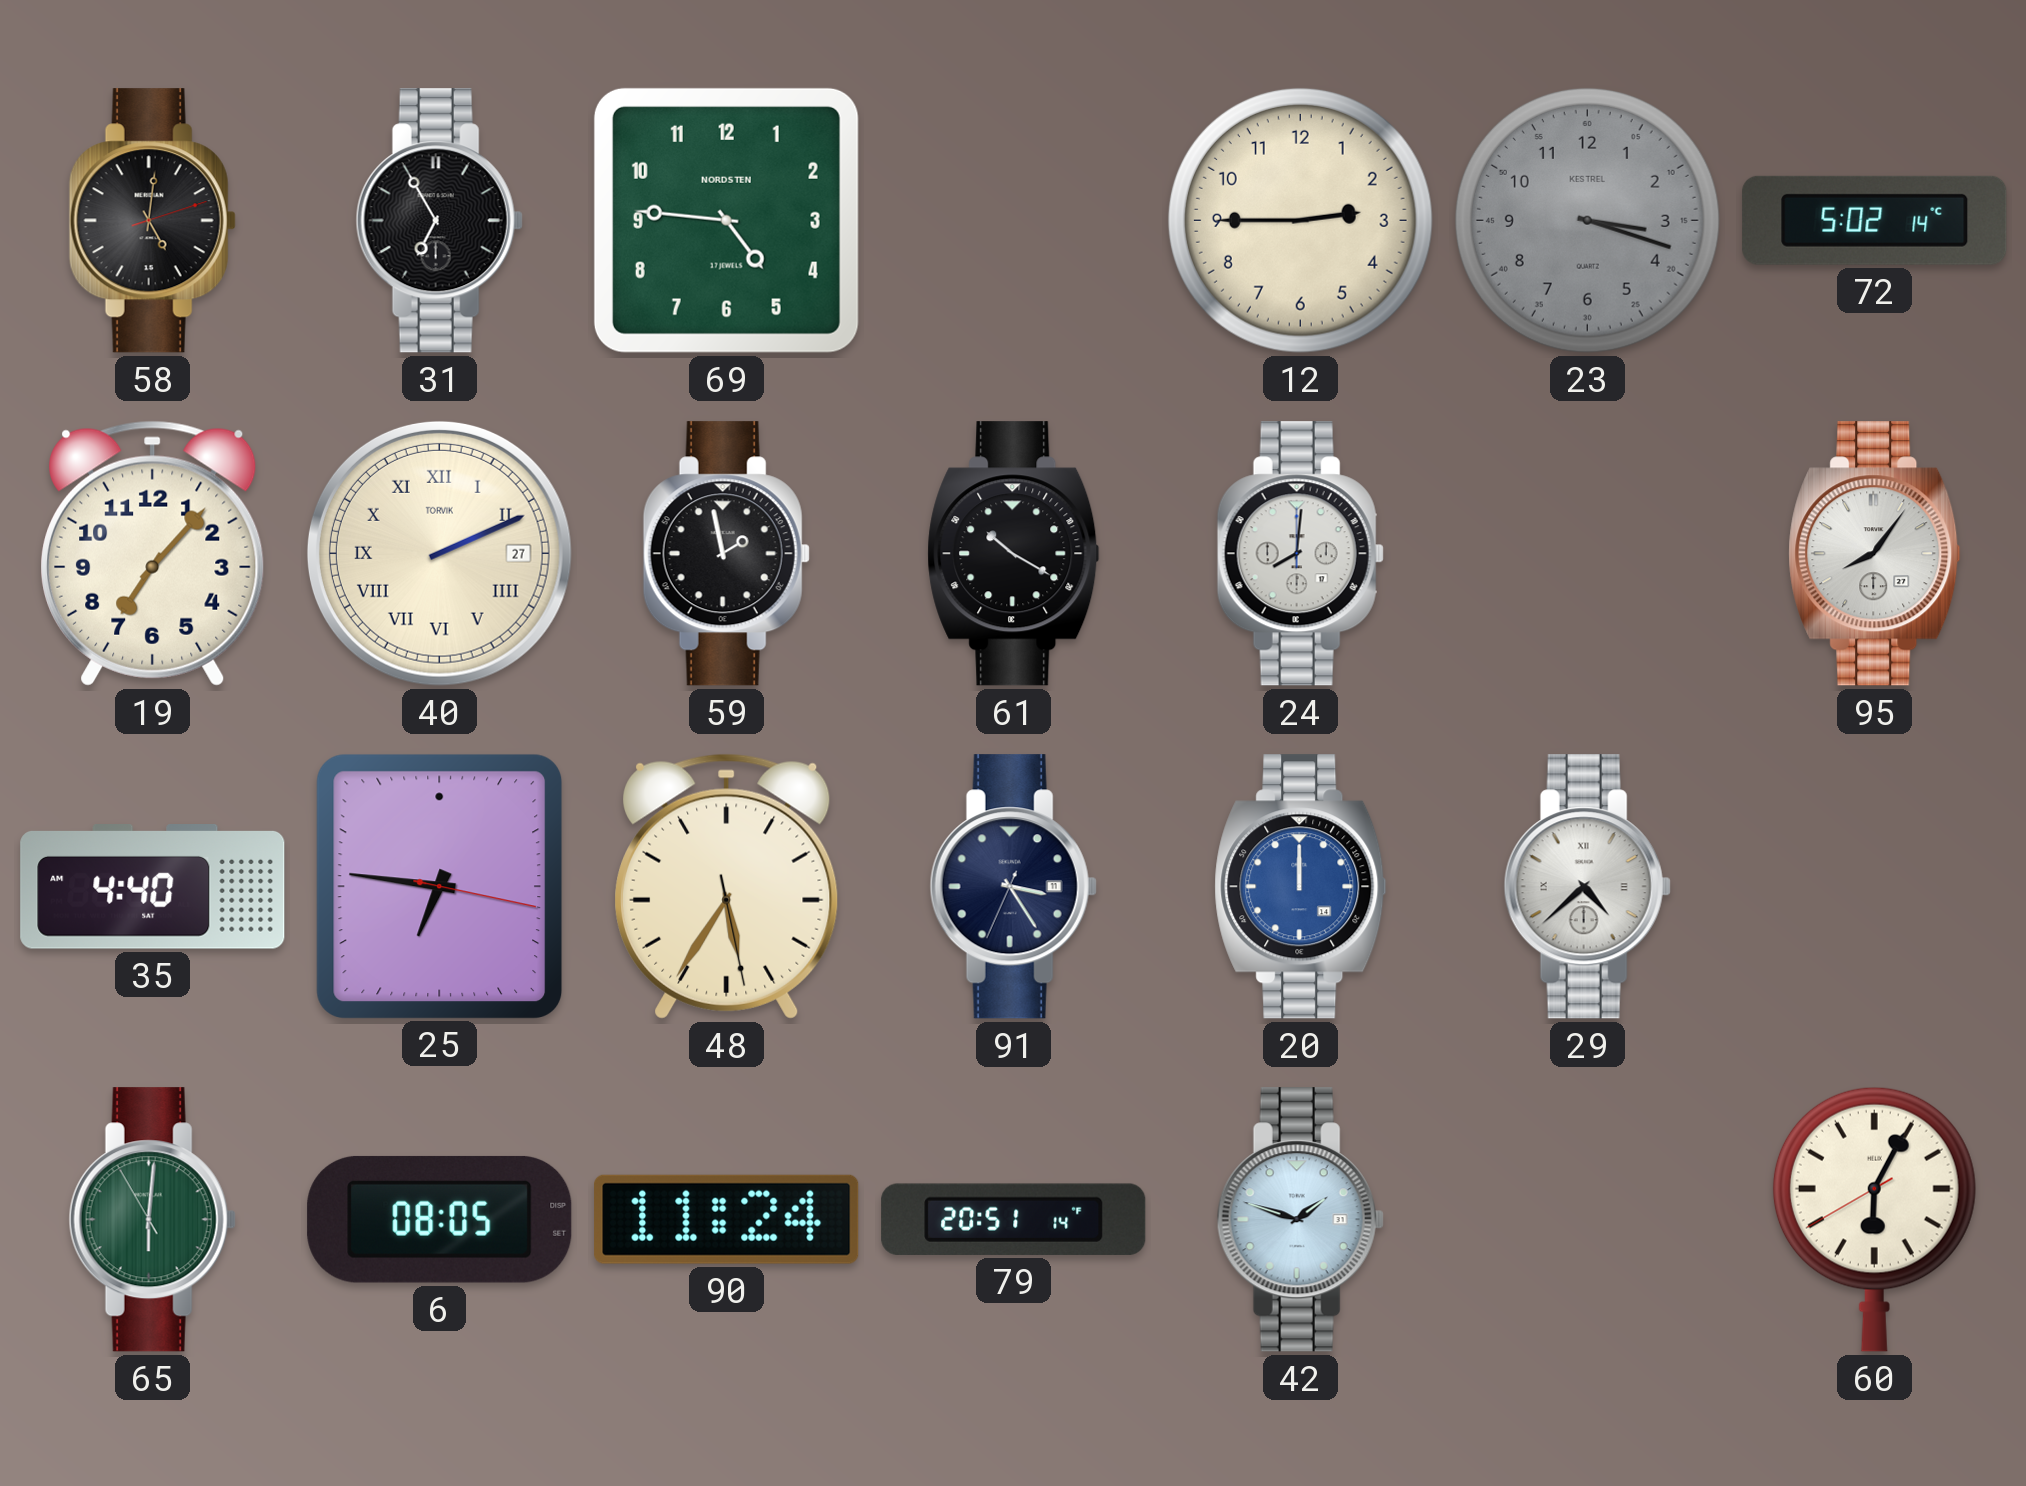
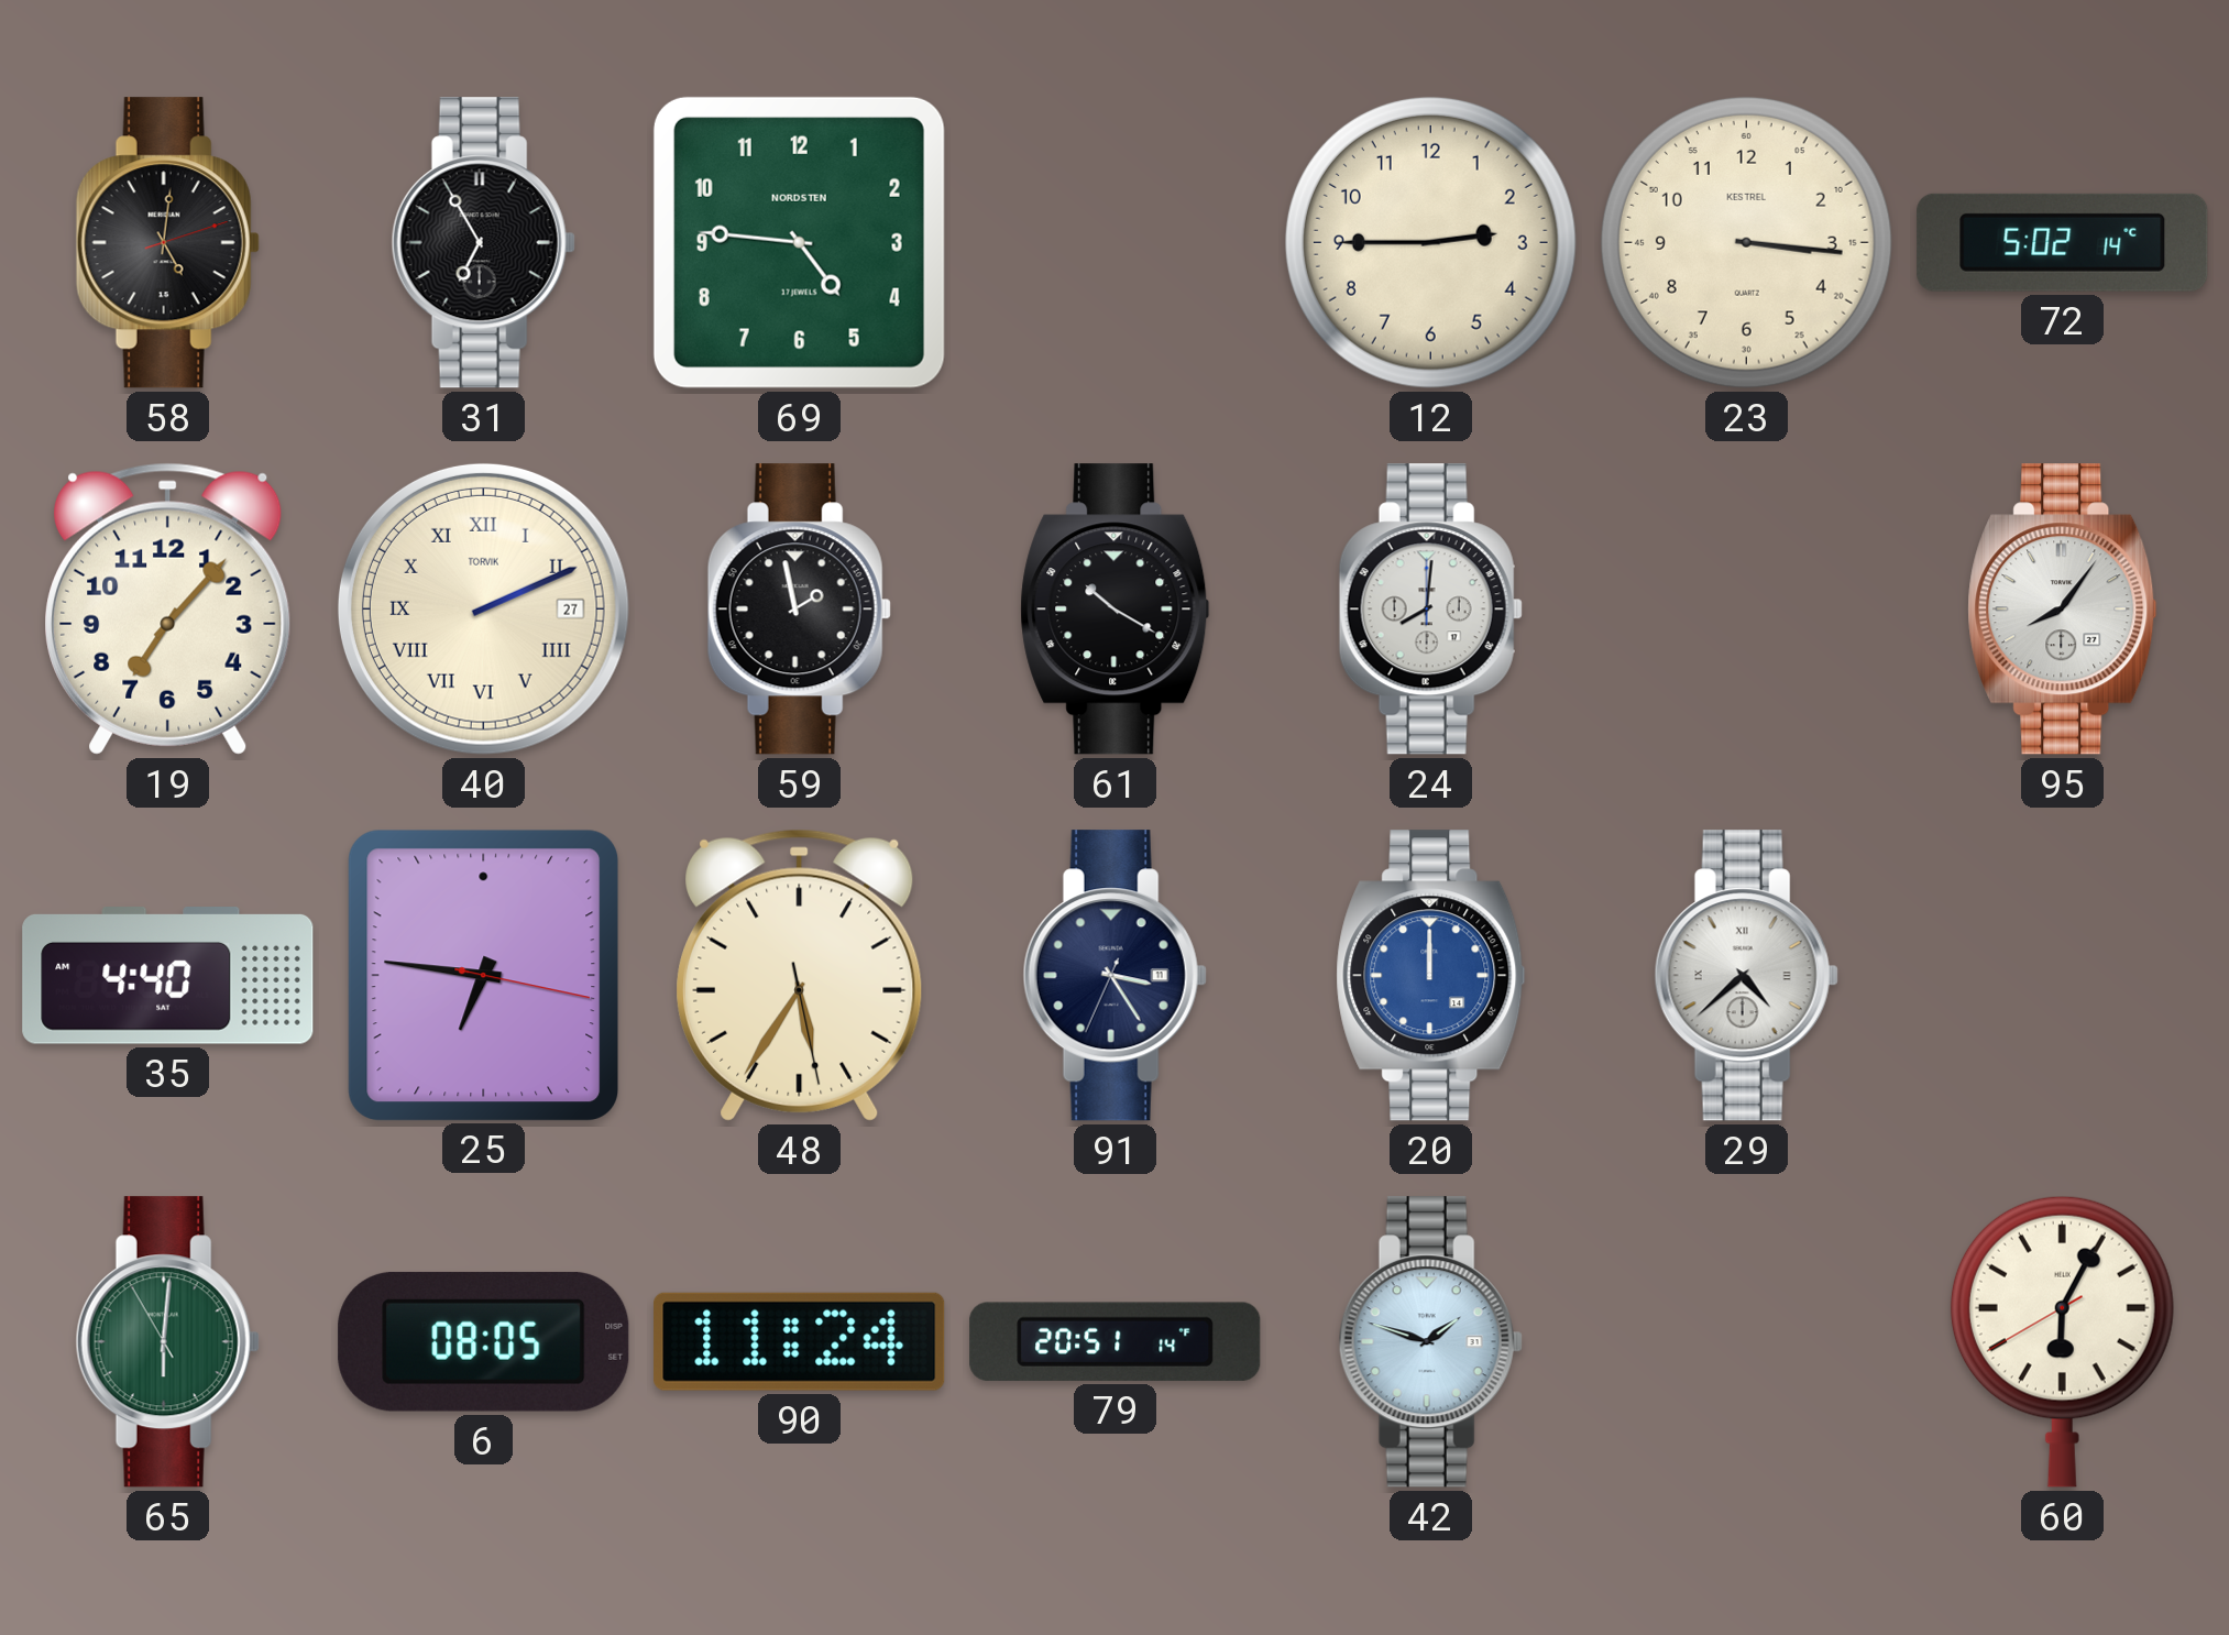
23: 3:18 -> 3:16
23 dial: grey -> cream
